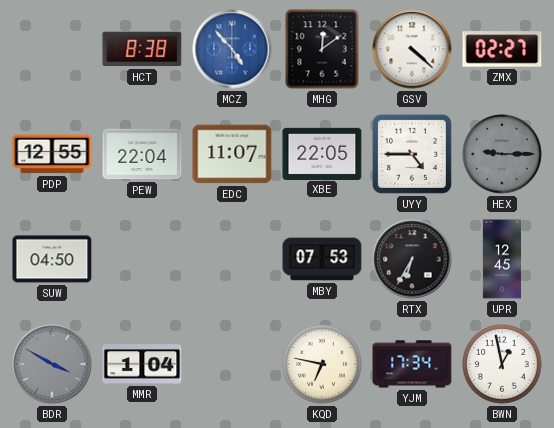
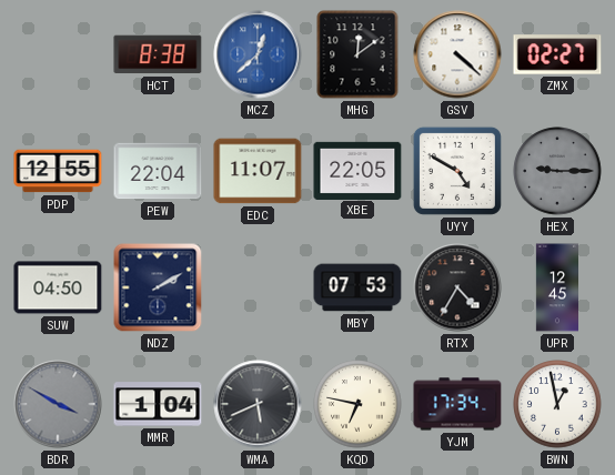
MCZ: 4:53 -> 12:38
UYY: 4:45 -> 4:50
NDZ: none -> 2:10
RTX: 6:35 -> 4:35
WMA: none -> 5:41
